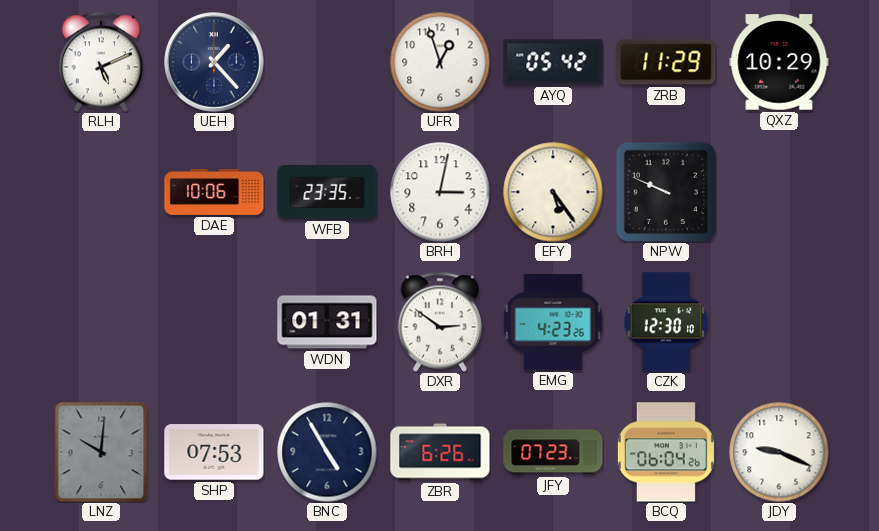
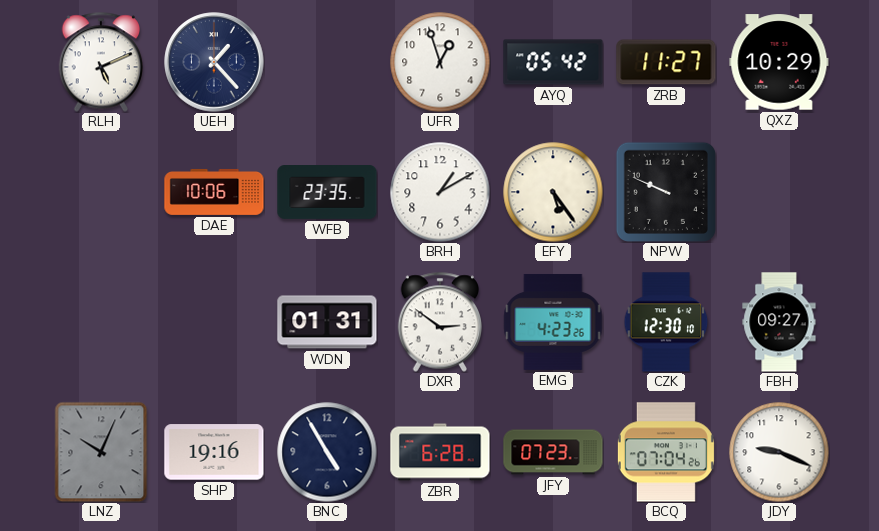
ZRB: 11:29 -> 11:27
BRH: 3:02 -> 1:10
FBH: none -> 09:27
LNZ: 10:01 -> 10:04
SHP: 07:53 -> 19:16
ZBR: 6:26 -> 6:28
BCQ: 06:04 -> 07:04
